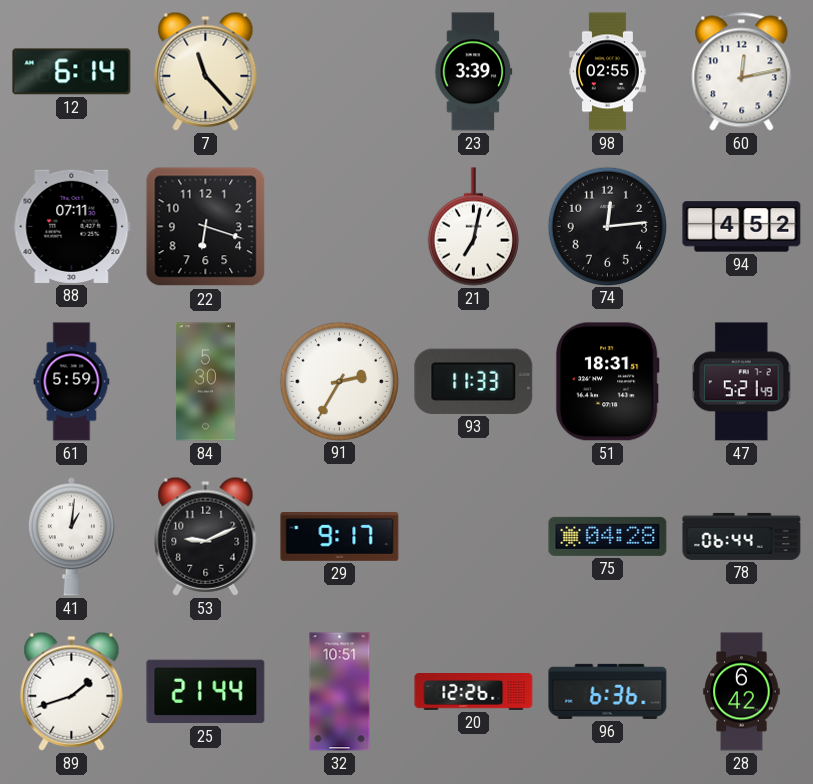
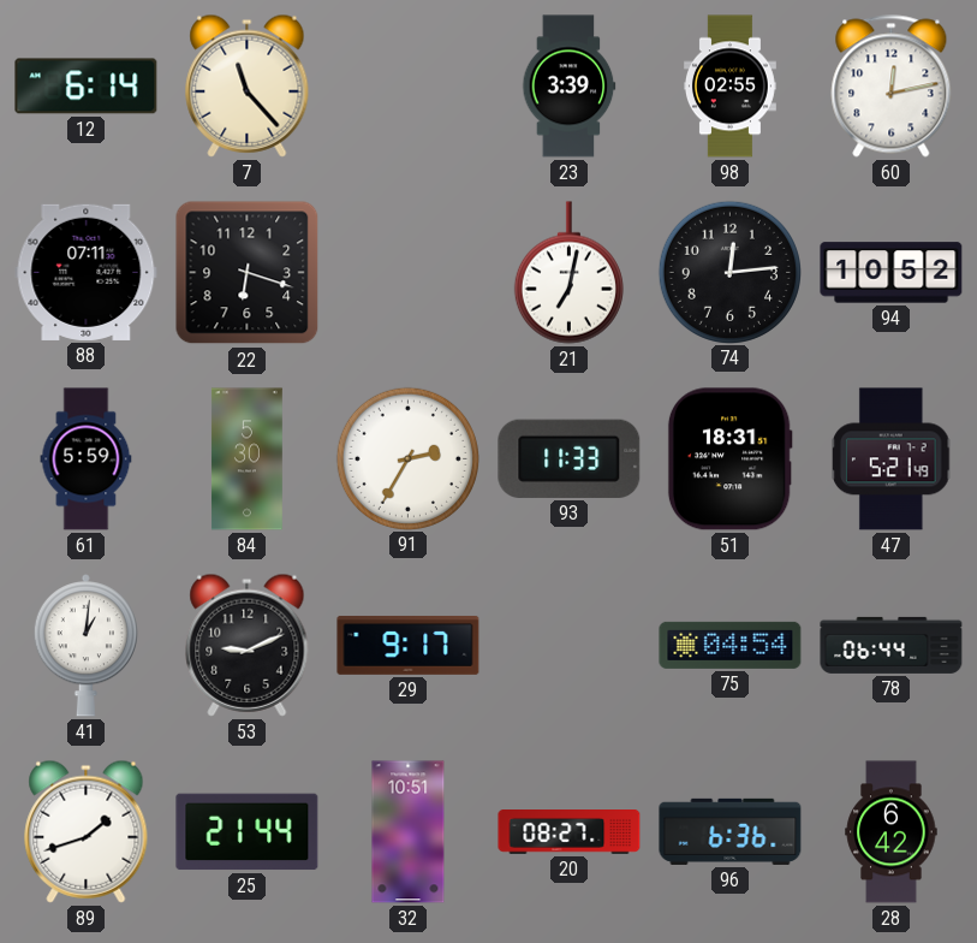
94: 4:52 -> 10:52
75: 04:28 -> 04:54
20: 12:26 -> 08:27
